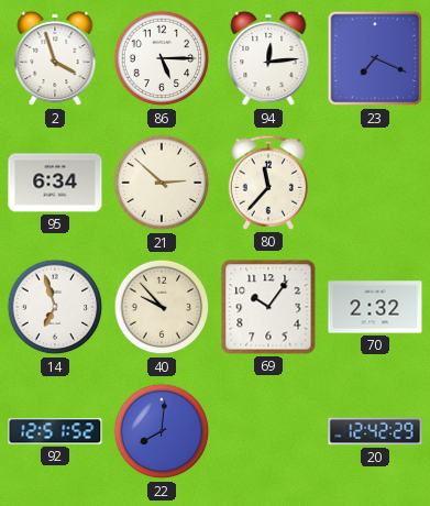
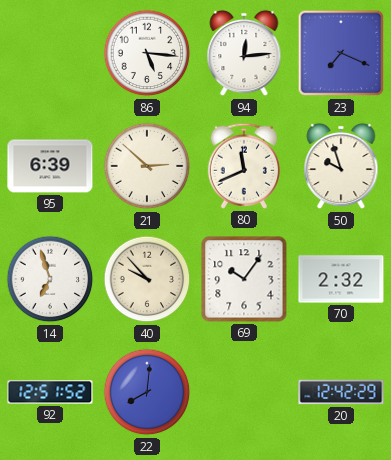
2: 3:57 -> none
86: 5:15 -> 5:16
95: 6:34 -> 6:39
80: 11:37 -> 11:41
50: none -> 9:57
